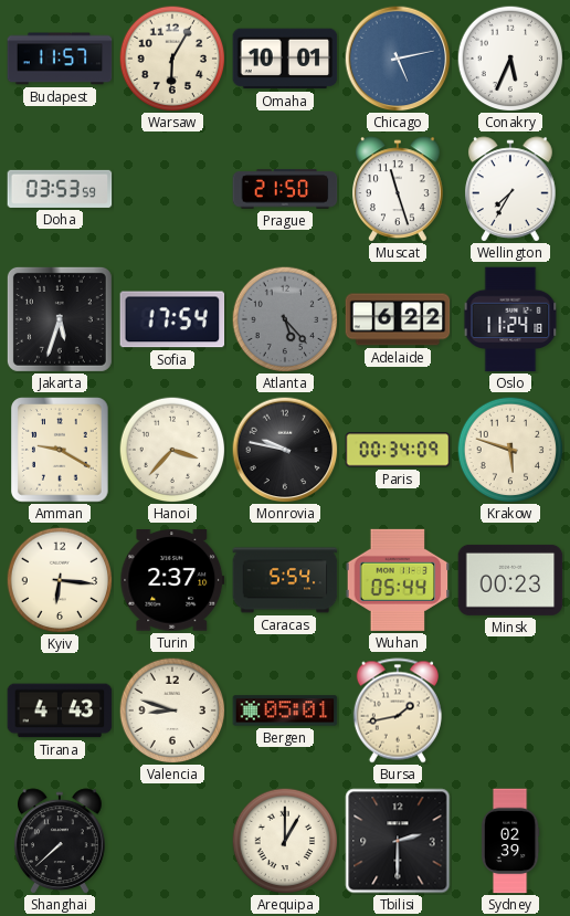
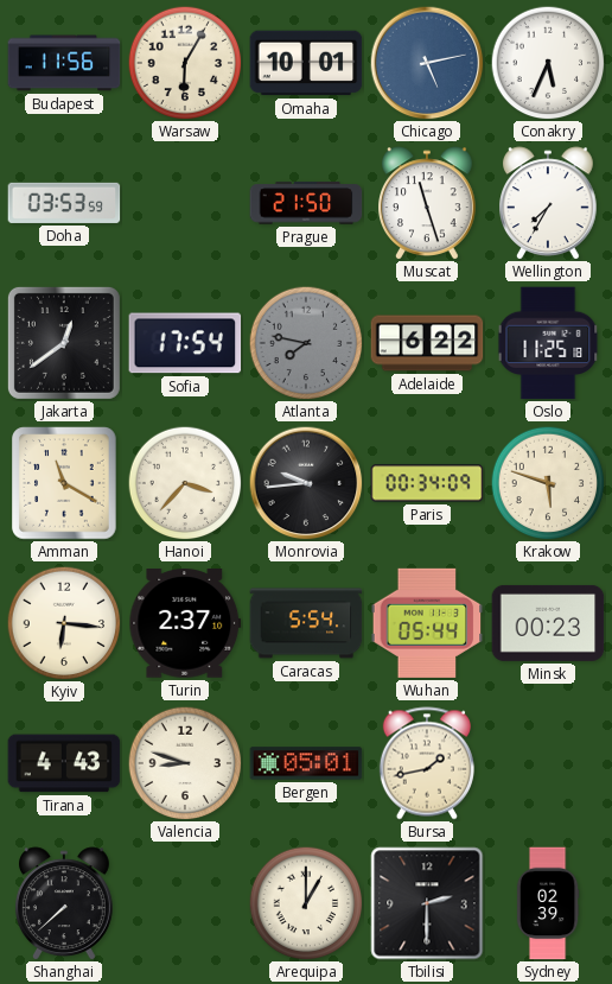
Budapest: 11:57 -> 11:56
Jakarta: 5:33 -> 12:39
Atlanta: 5:23 -> 7:47
Oslo: 11:24 -> 11:25
Amman: 9:20 -> 11:20
Monrovia: 9:47 -> 9:44
